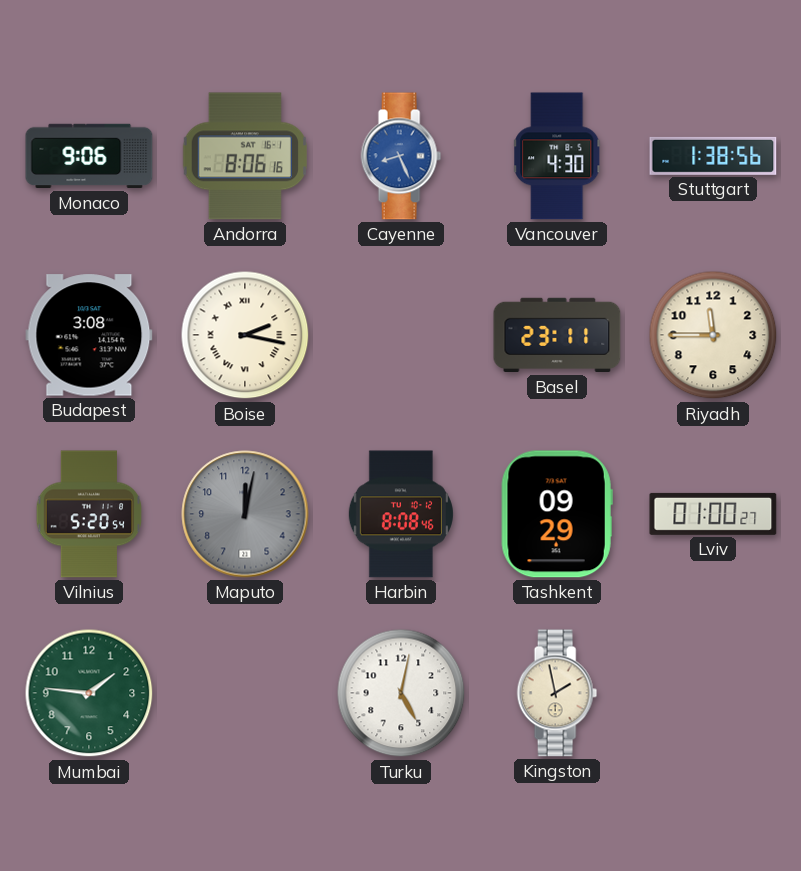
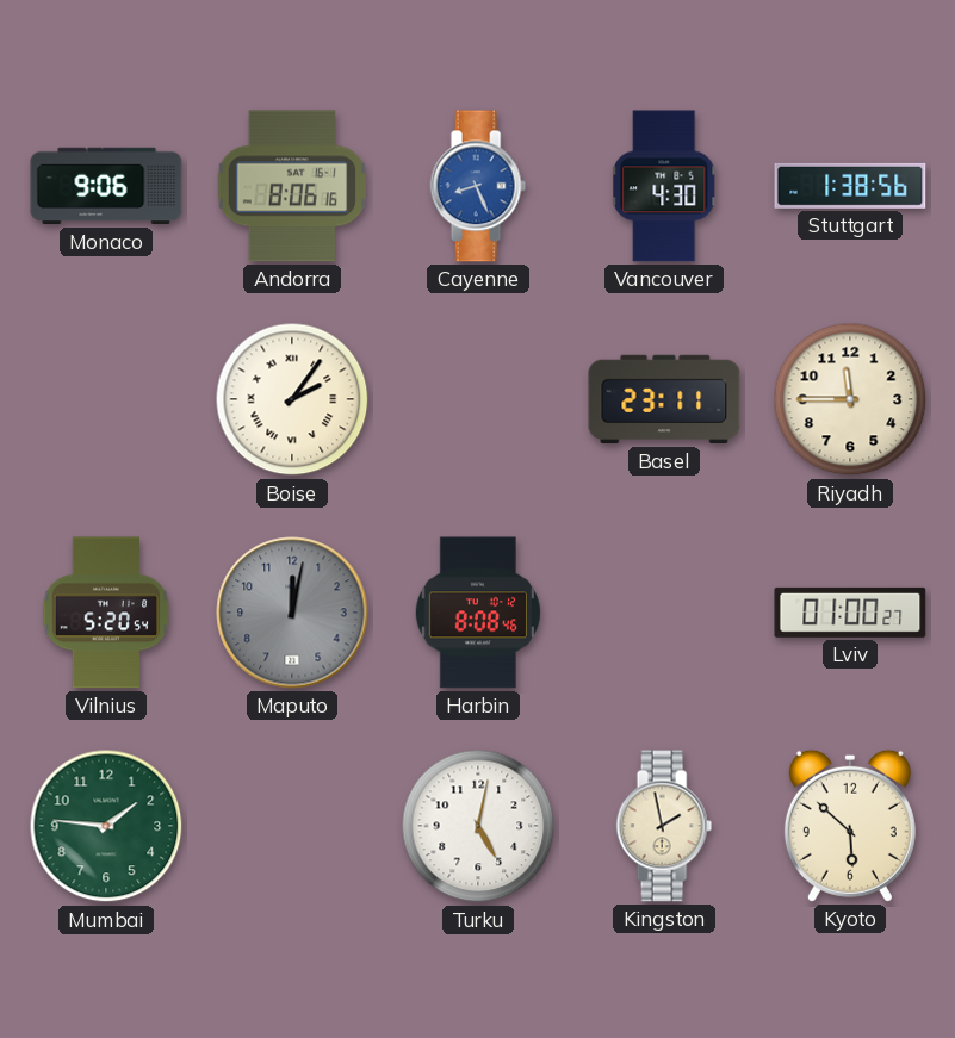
Budapest: 3:08 -> none
Boise: 2:17 -> 2:06
Tashkent: 09:29 -> none
Kyoto: none -> 5:52
